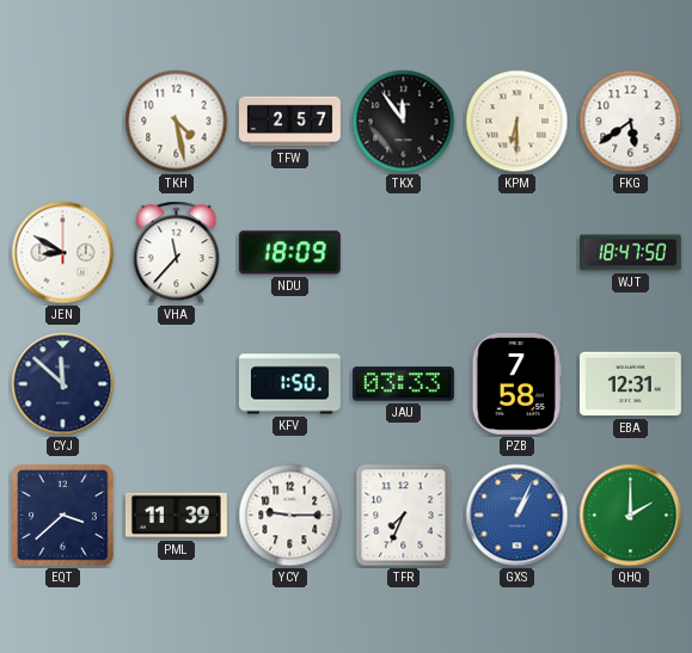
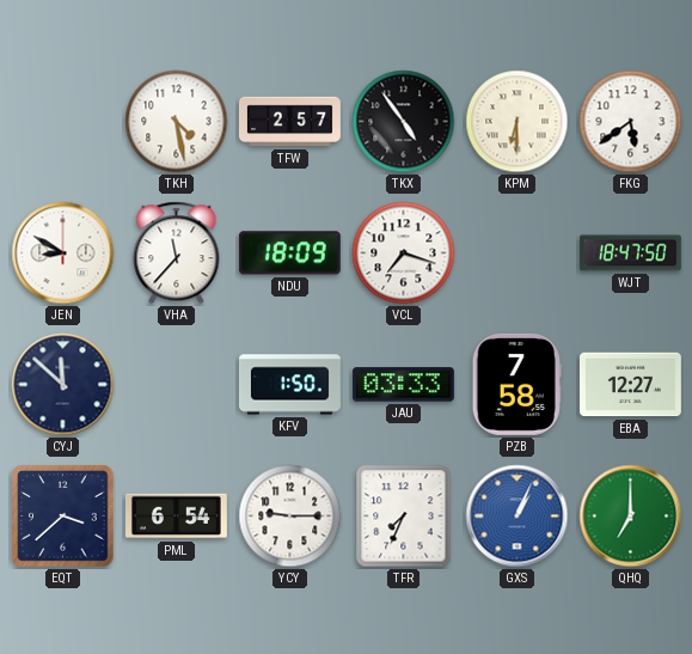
TKX: 11:54 -> 4:54
VCL: none -> 7:18
EBA: 12:31 -> 12:27
PML: 11:39 -> 6:54
QHQ: 2:00 -> 7:00
